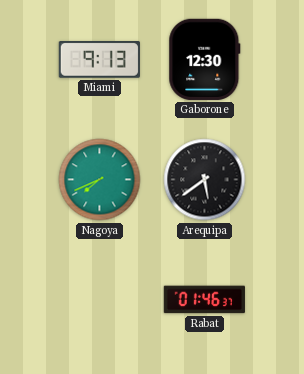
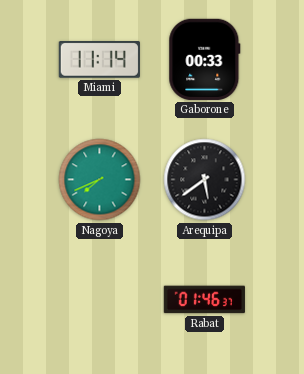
Miami: 9:13 -> 11:14
Gaborone: 12:30 -> 00:33
